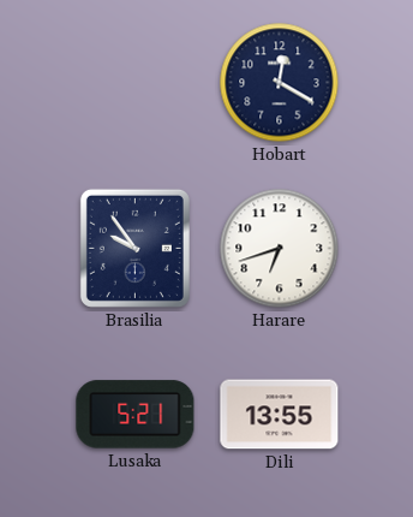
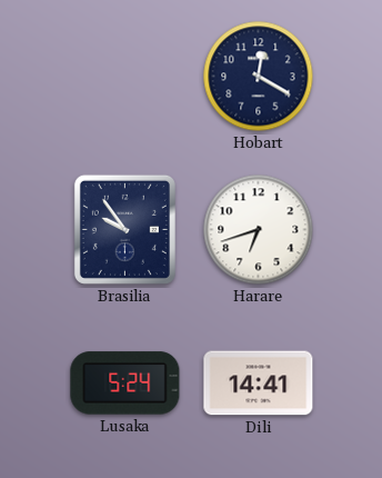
Lusaka: 5:21 -> 5:24
Dili: 13:55 -> 14:41
